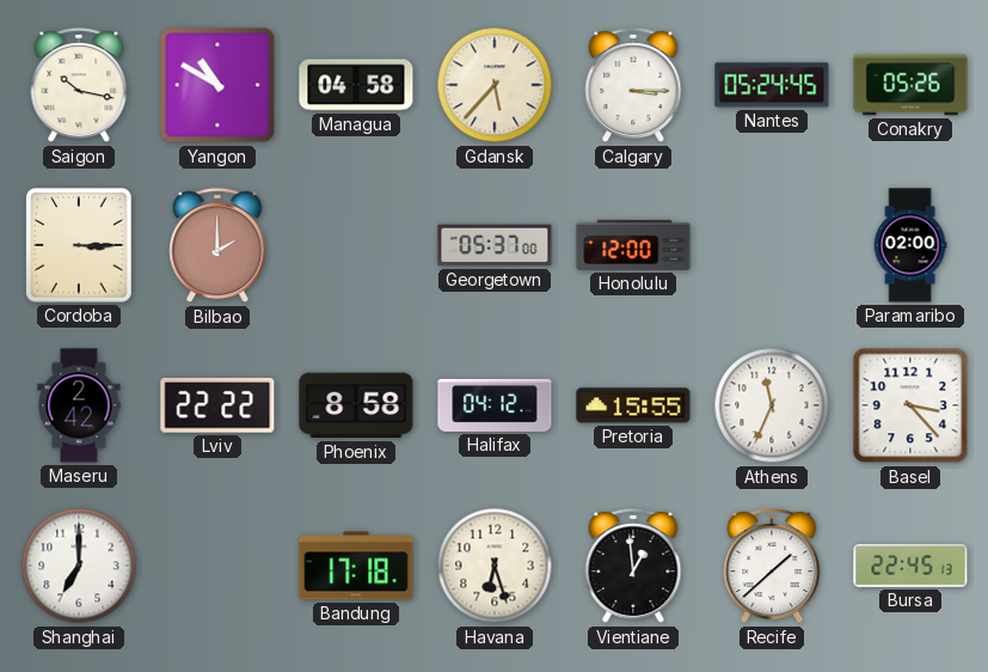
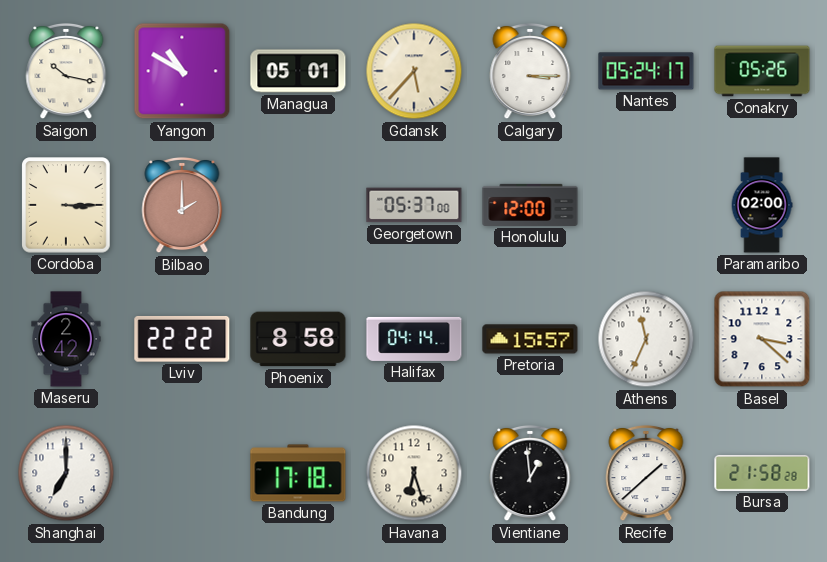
Managua: 04:58 -> 05:01
Nantes: 05:24:45 -> 05:24:17
Halifax: 04:12 -> 04:14
Pretoria: 15:55 -> 15:57
Basel: 3:23 -> 3:22
Bursa: 22:45 -> 21:58
